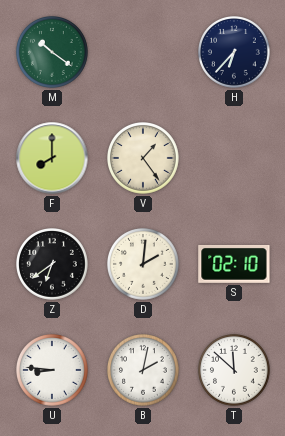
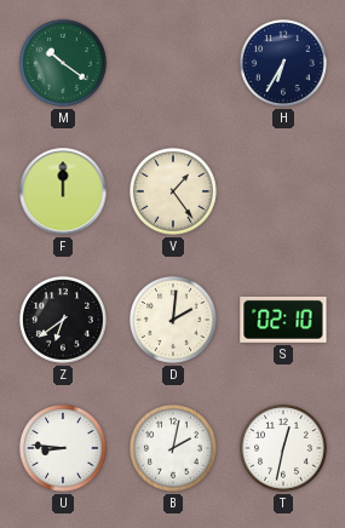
H: 6:37 -> 6:35
F: 8:00 -> 12:00
T: 11:52 -> 12:32
